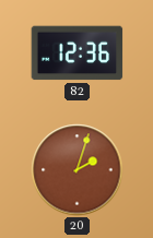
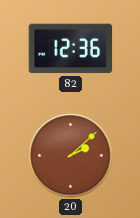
20: 2:03 -> 2:08
